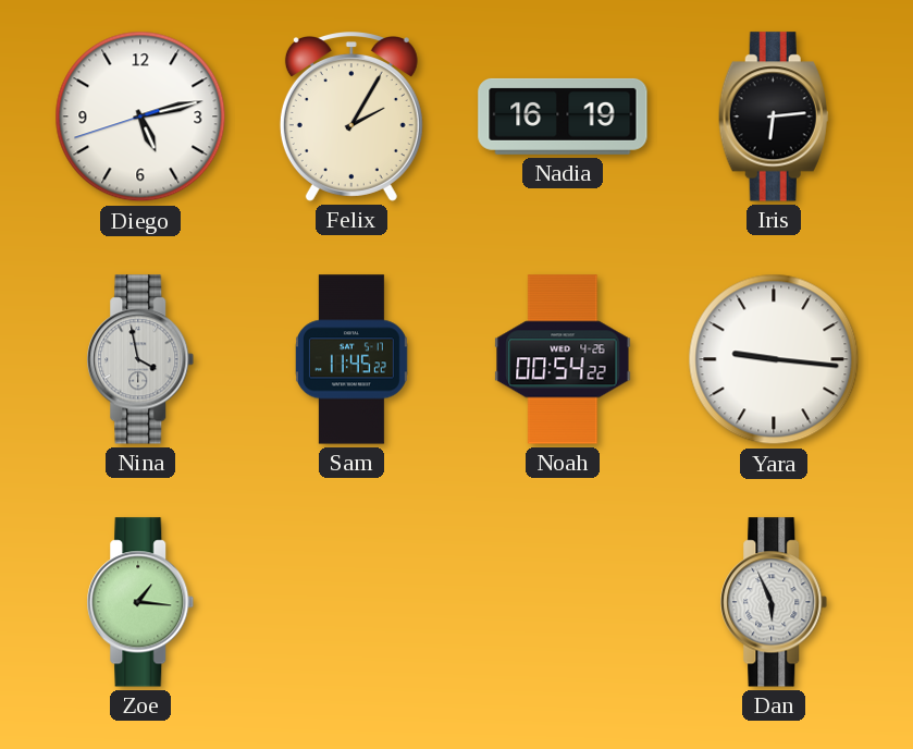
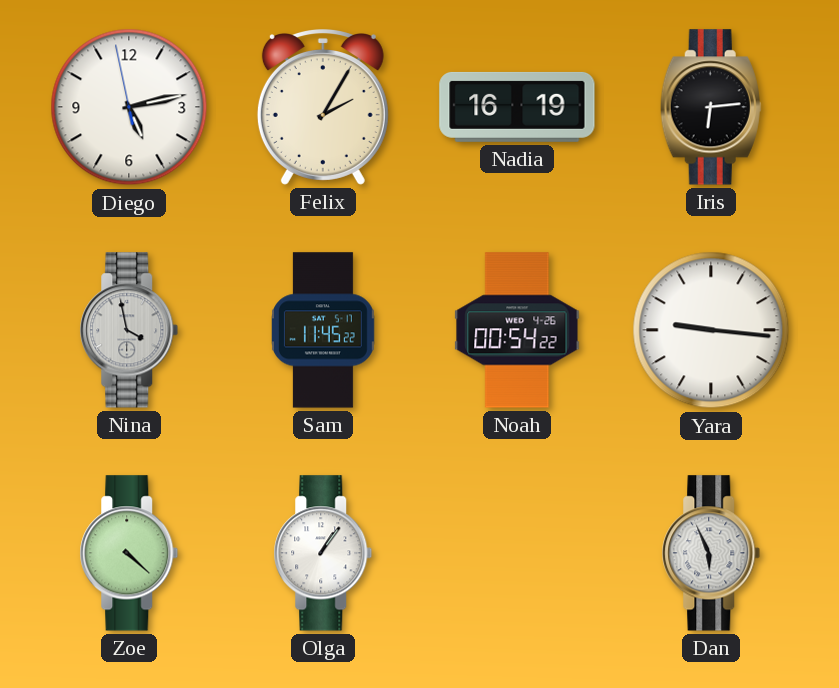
Diego: 5:12:42 -> 5:12:58
Zoe: 1:16 -> 4:22
Olga: none -> 1:06
